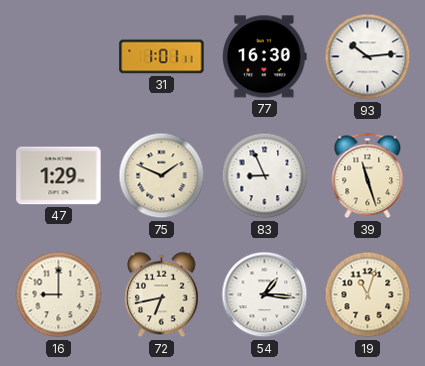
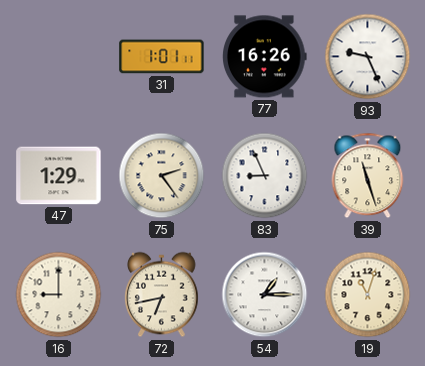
77: 16:30 -> 16:26
93: 10:14 -> 9:26
75: 1:49 -> 2:24
54: 1:16 -> 1:15
